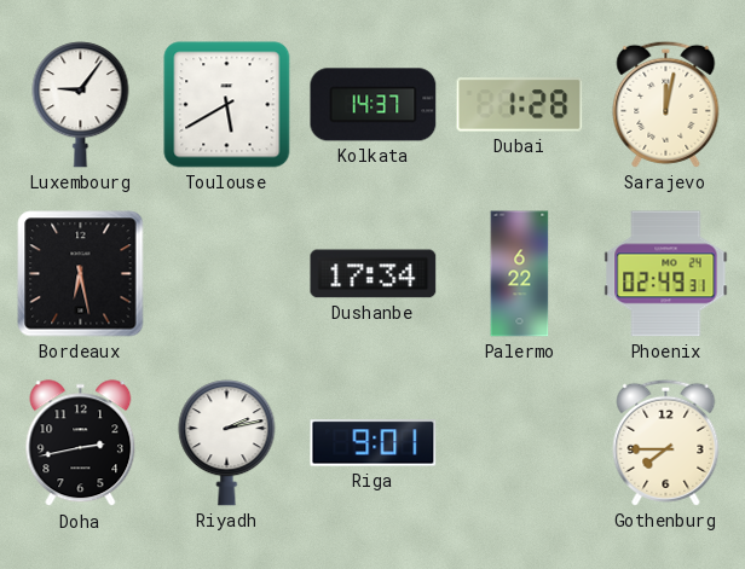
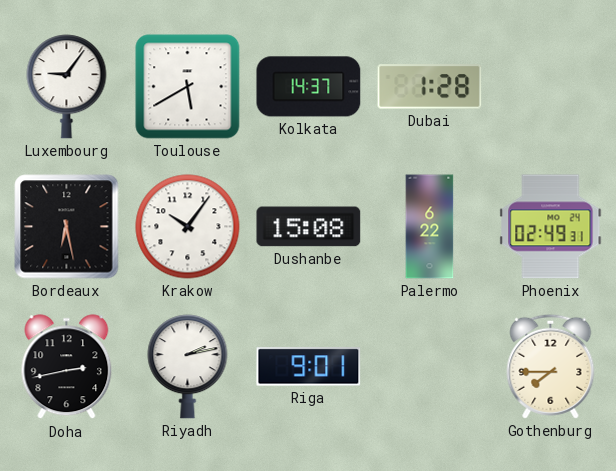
Sarajevo: 12:02 -> none
Krakow: none -> 10:06
Dushanbe: 17:34 -> 15:08
